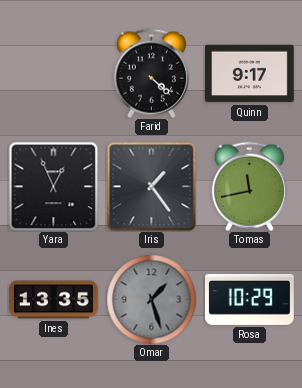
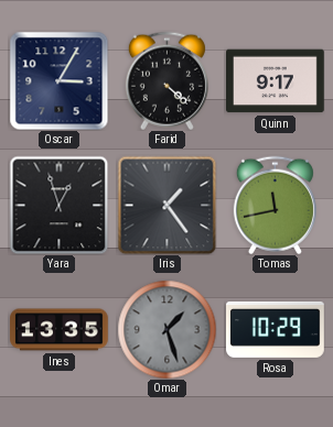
Oscar: none -> 3:05
Yara: 12:56 -> 12:57
